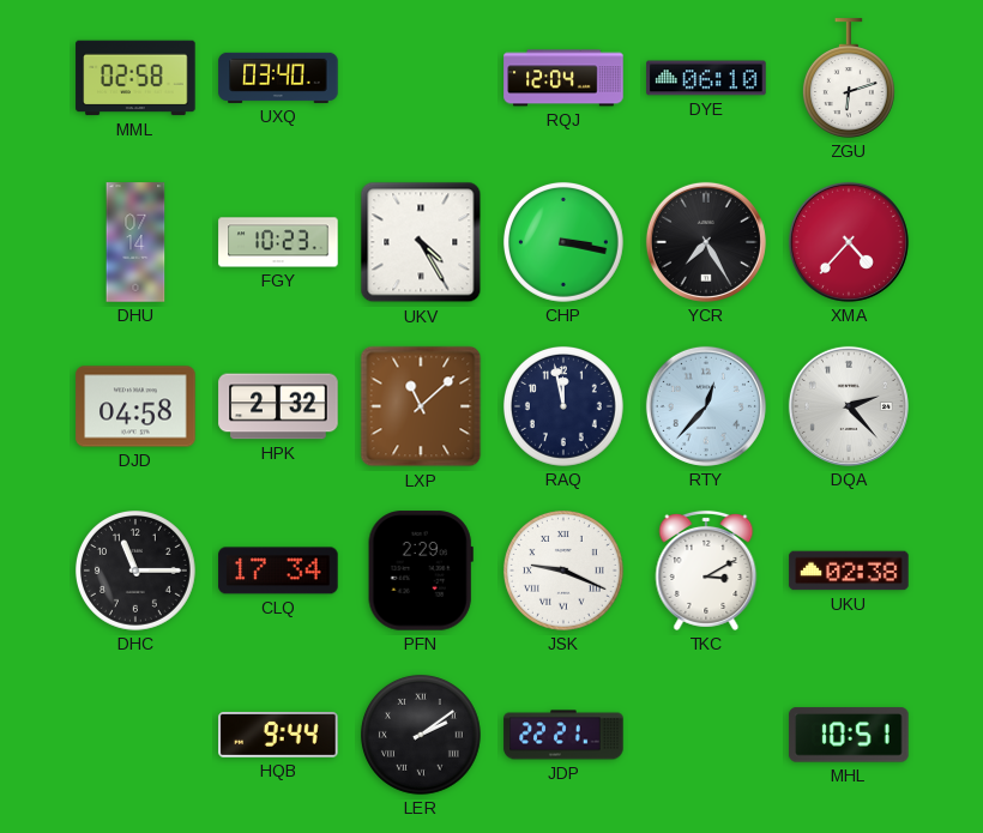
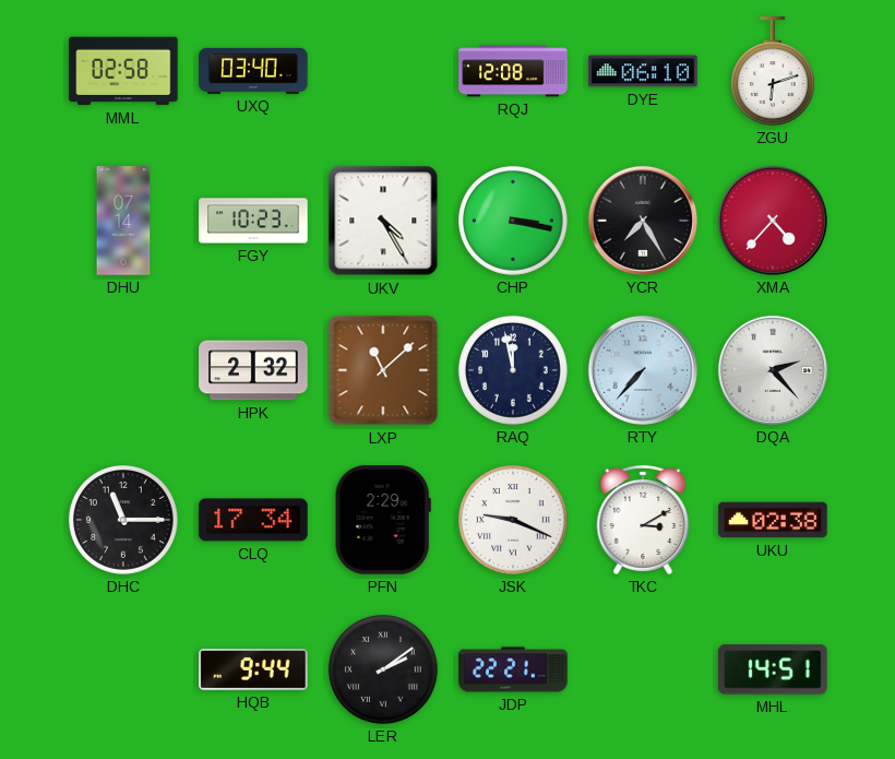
RQJ: 12:04 -> 12:08
DJD: 04:58 -> none
RTY: 12:37 -> 7:37
MHL: 10:51 -> 14:51
